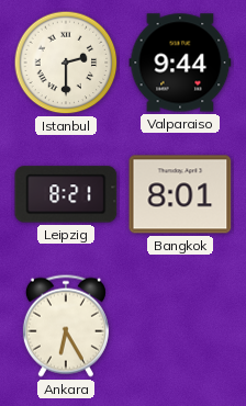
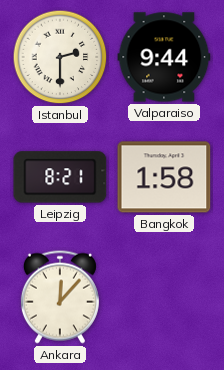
Bangkok: 8:01 -> 1:58
Ankara: 6:25 -> 12:07
